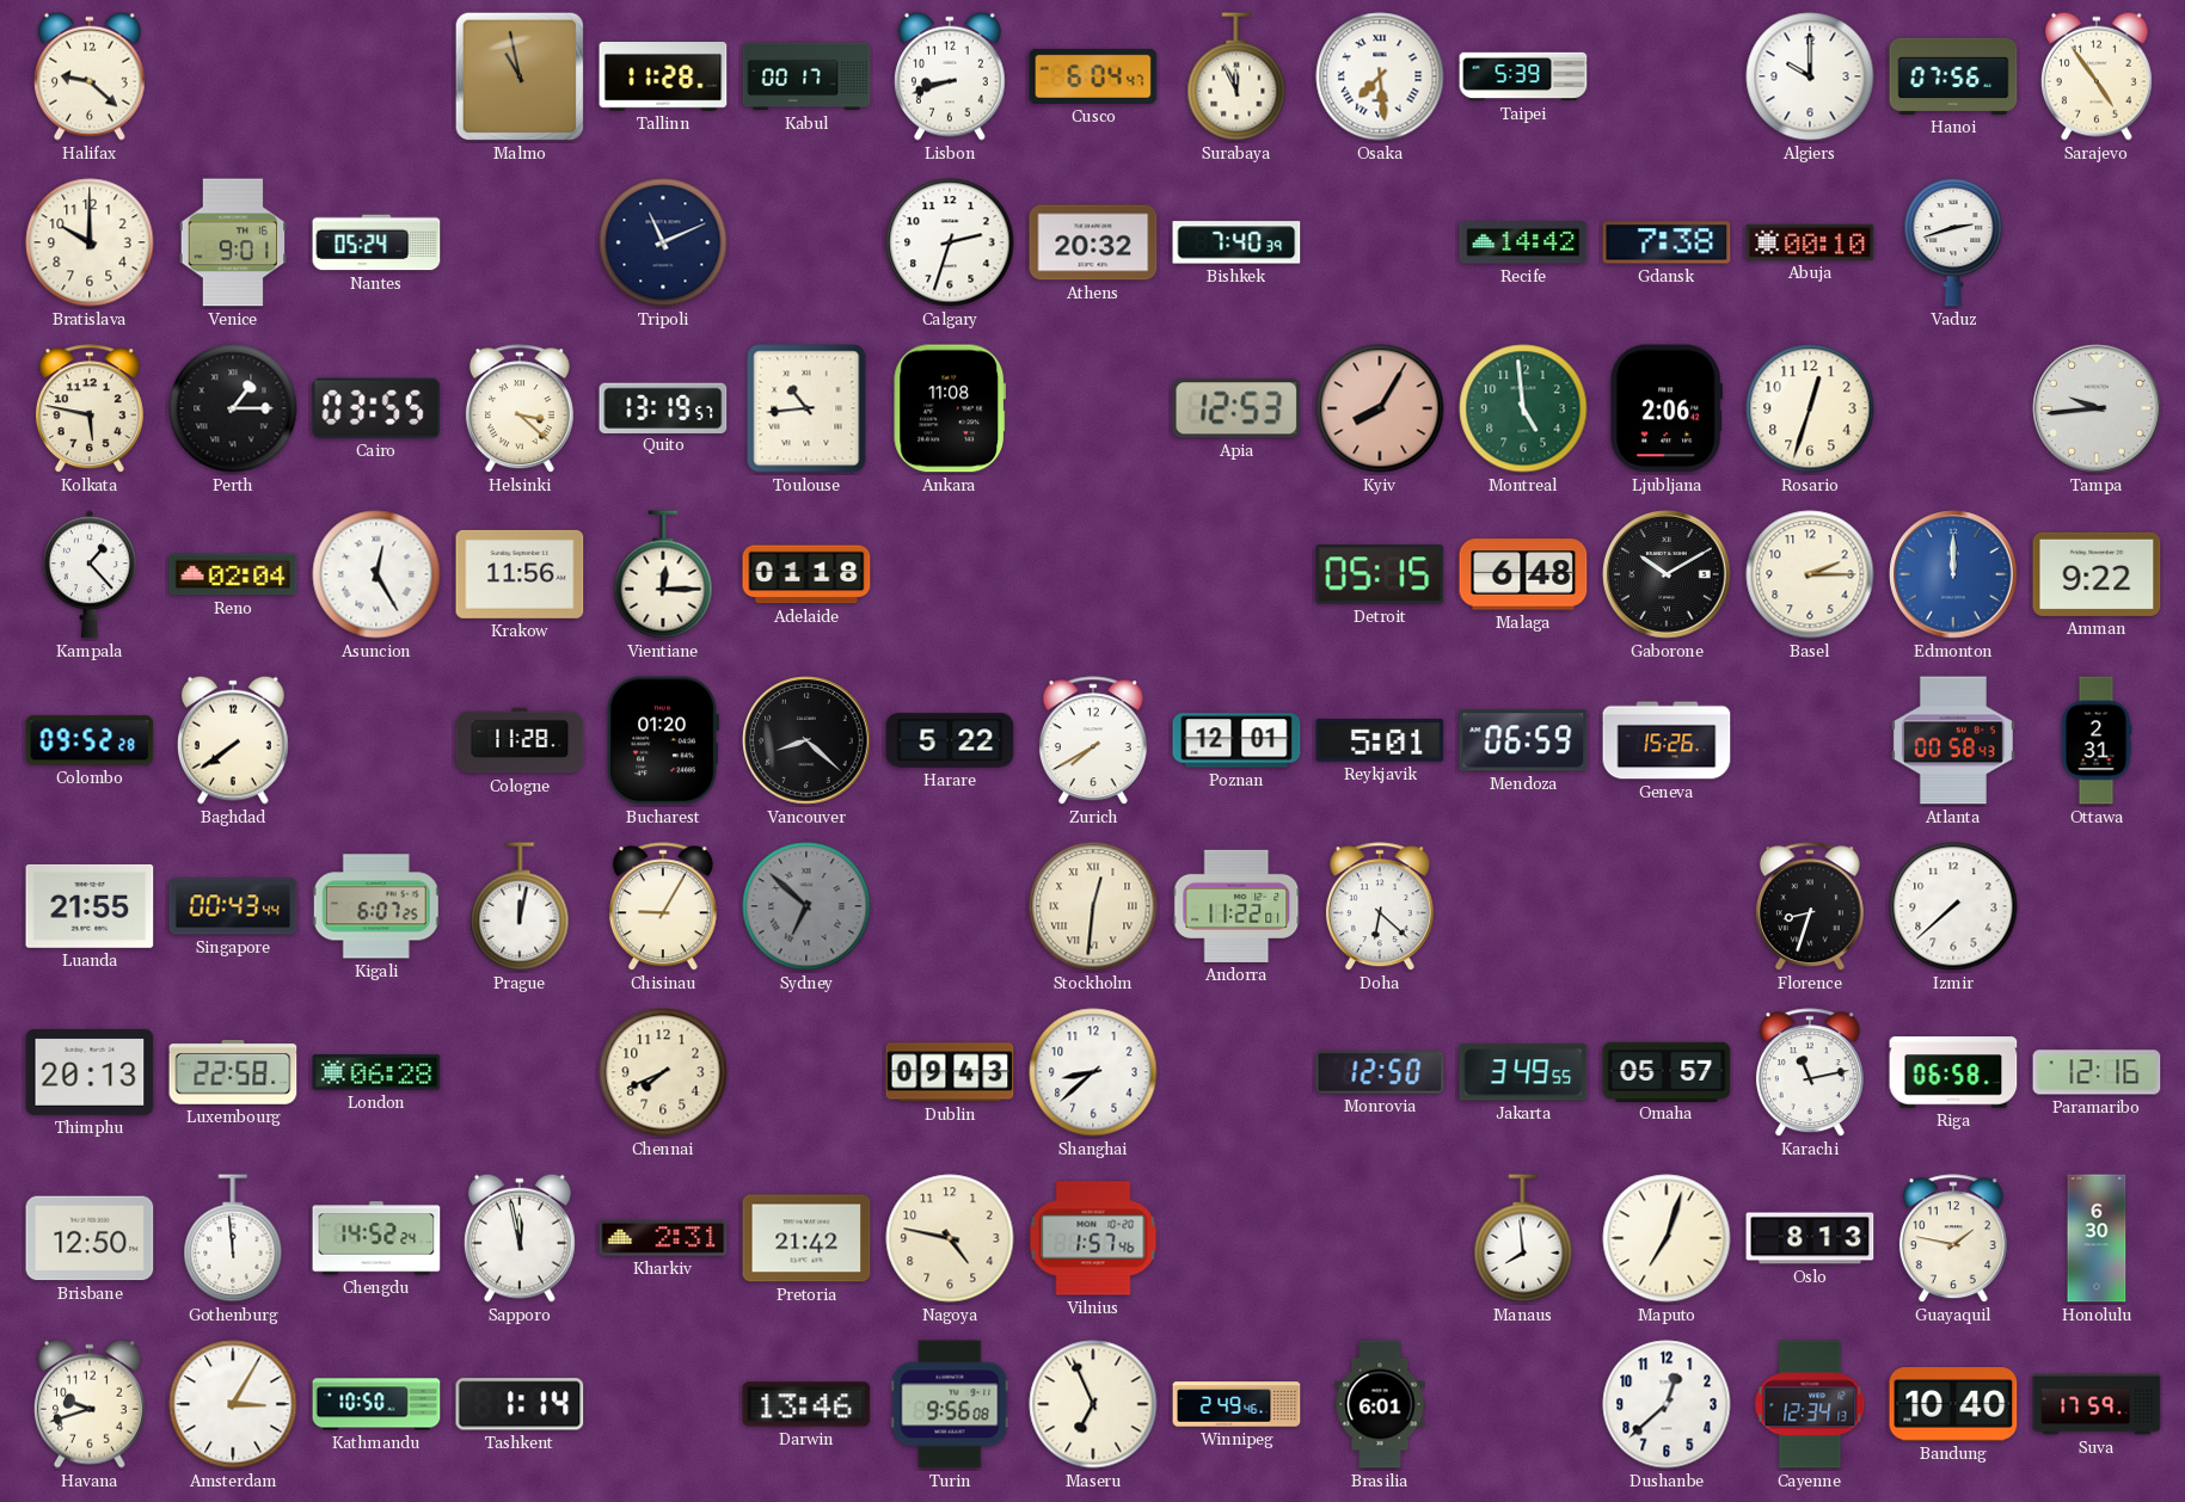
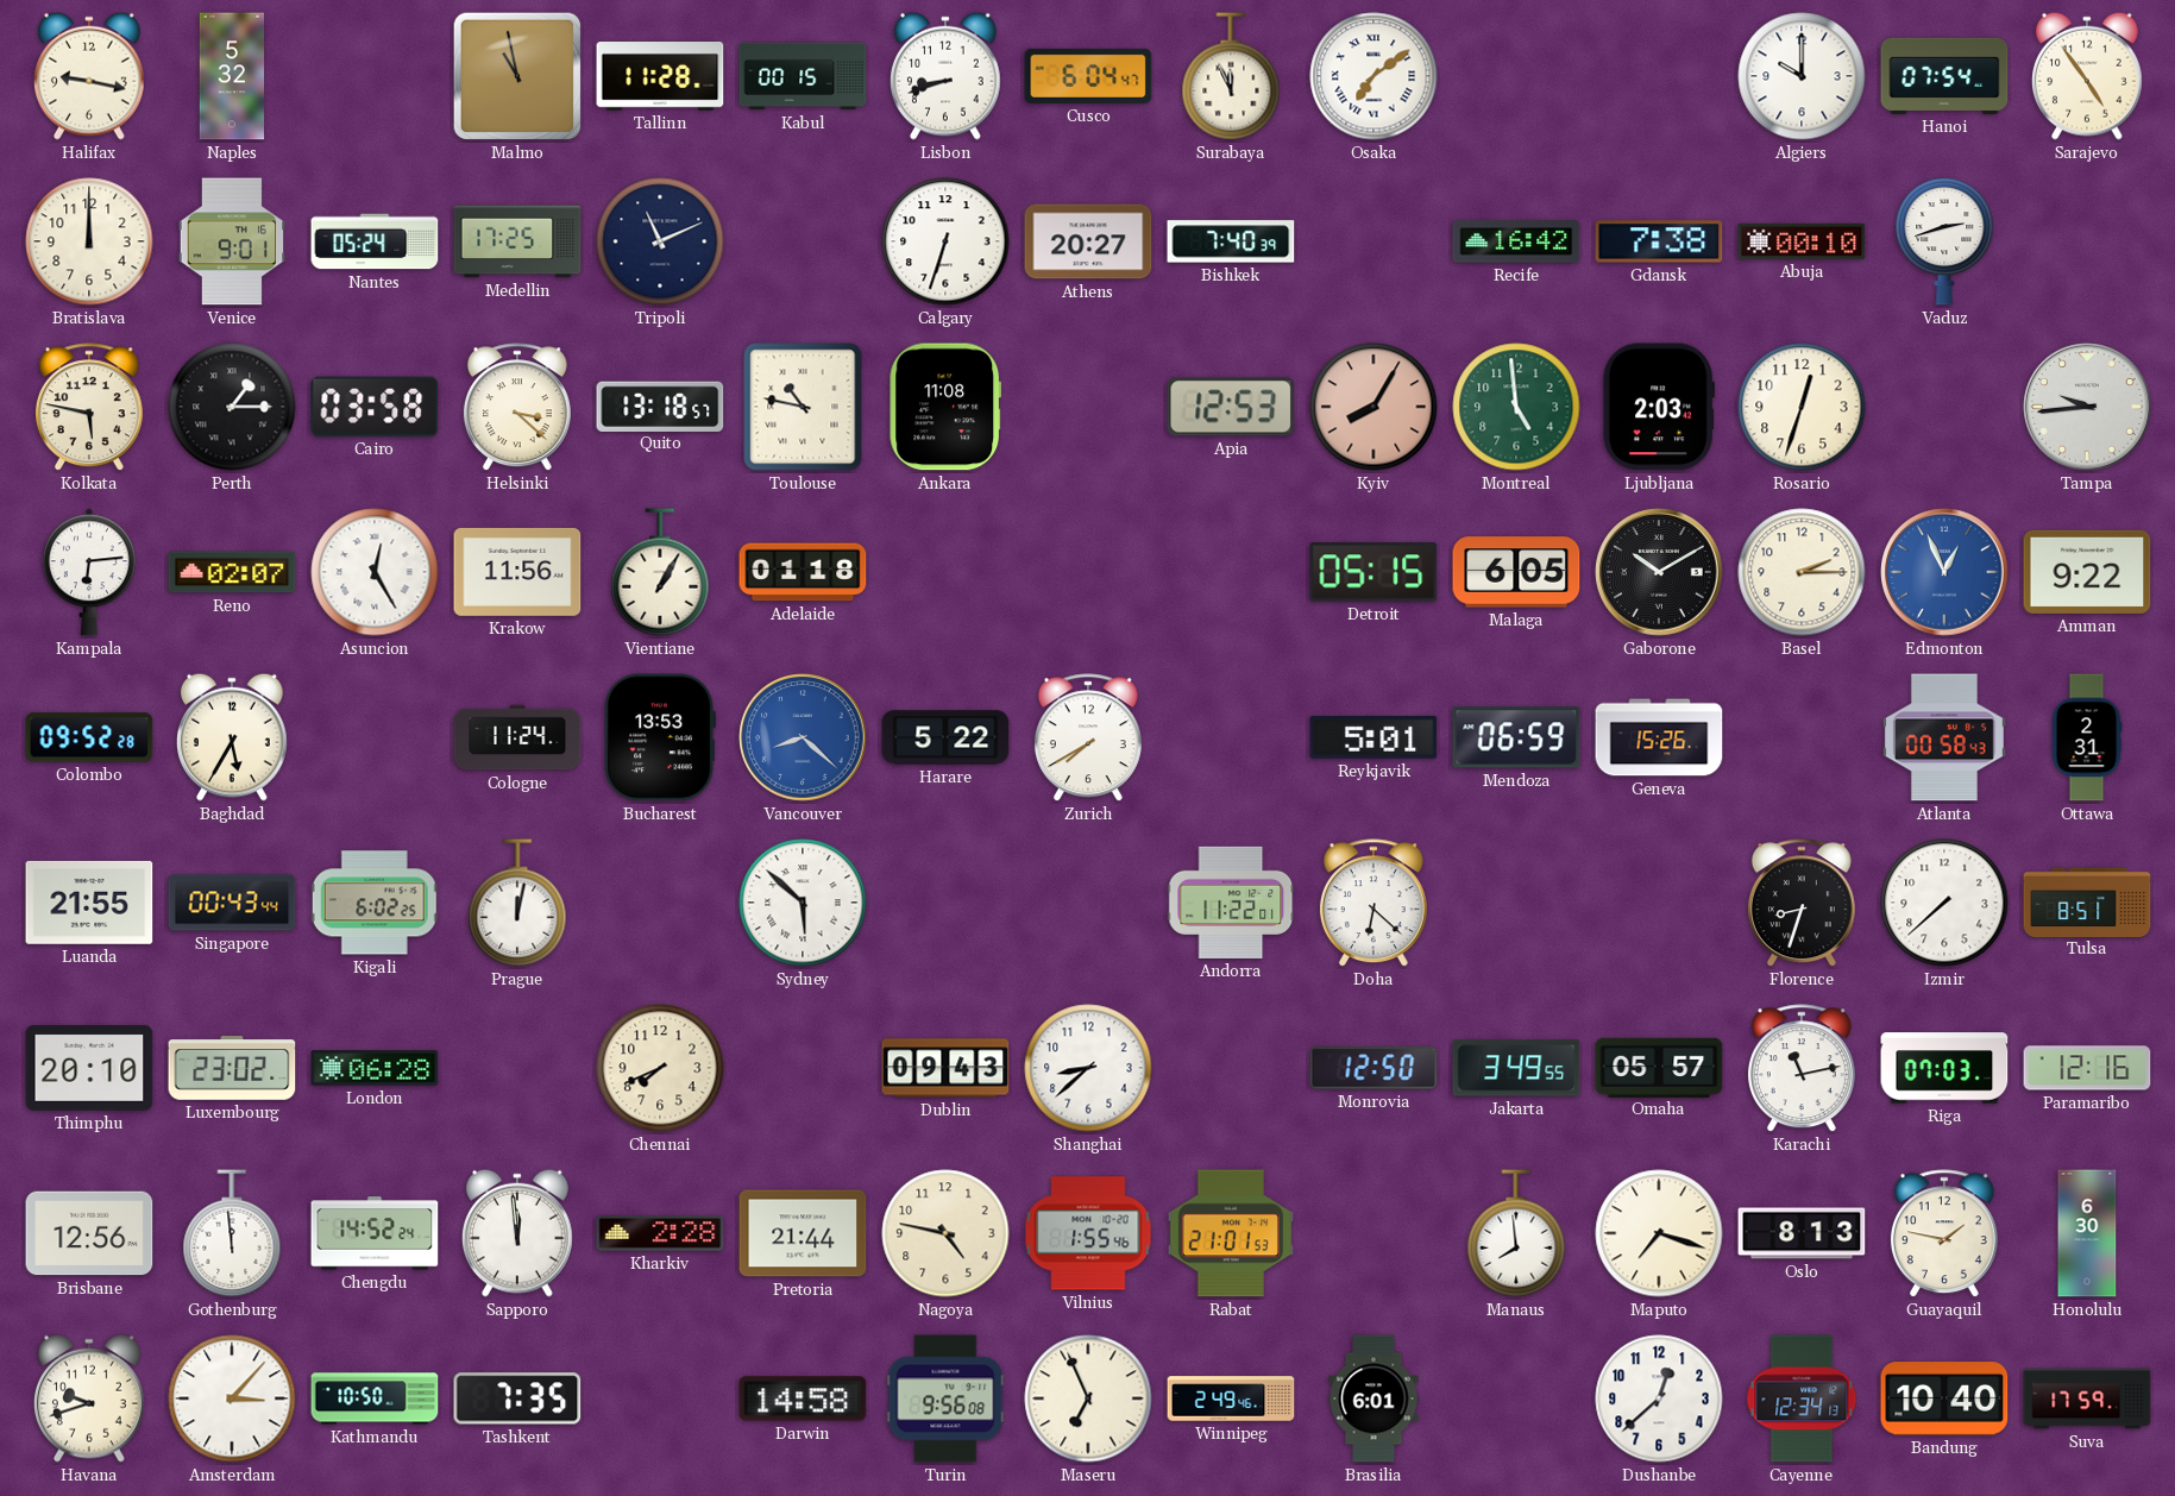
Halifax: 9:22 -> 9:17
Naples: none -> 5:32
Kabul: 00:17 -> 00:15
Osaka: 7:29 -> 7:09
Taipei: 5:39 -> none
Hanoi: 07:56 -> 07:54
Bratislava: 10:00 -> 12:00
Medellin: none -> 17:25
Calgary: 2:33 -> 6:33
Athens: 20:32 -> 20:27
Recife: 14:42 -> 16:42
Cairo: 03:55 -> 03:58
Quito: 13:19 -> 13:18
Toulouse: 10:44 -> 10:47
Ljubljana: 2:06 -> 2:03
Kampala: 1:23 -> 6:14
Reno: 02:04 -> 02:07
Vientiane: 12:15 -> 1:05
Malaga: 6:48 -> 6:05
Edmonton: 12:00 -> 12:56
Baghdad: 7:39 -> 5:35
Cologne: 11:28 -> 11:24
Bucharest: 01:20 -> 13:53
Vancouver dial: black -> blue
Poznan: 12:01 -> none
Kigali: 6:07 -> 6:02
Chisinau: 9:05 -> none
Sydney: 6:52 -> 5:52
Sydney dial: grey -> white
Stockholm: 12:31 -> none
Tulsa: none -> 8:51
Thimphu: 20:13 -> 20:10
Luxembourg: 22:58 -> 23:02
Riga: 06:58 -> 07:03
Brisbane: 12:50 -> 12:56
Sapporo: 11:58 -> 11:59
Kharkiv: 2:31 -> 2:28
Pretoria: 21:42 -> 21:44
Vilnius: 1:57 -> 1:55
Rabat: none -> 21:01
Maputo: 7:03 -> 7:18
Amsterdam: 3:05 -> 3:07
Tashkent: 1:14 -> 7:35
Darwin: 13:46 -> 14:58
